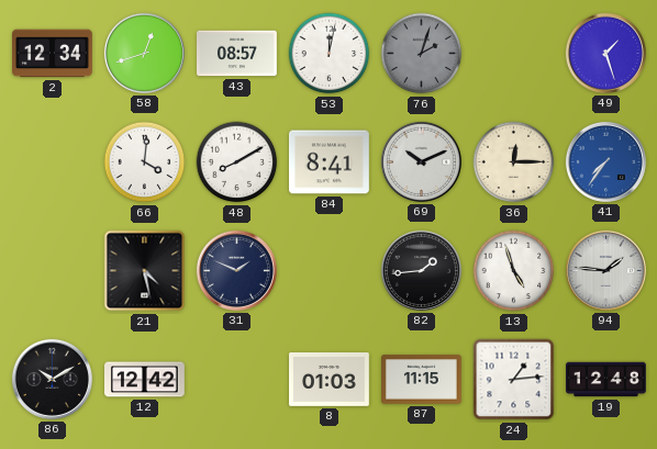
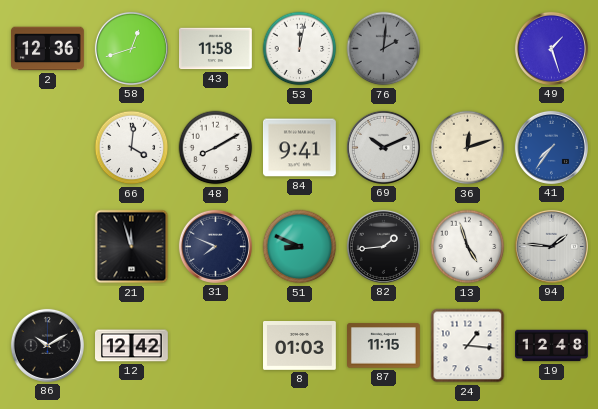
2: 12:34 -> 12:36
43: 08:57 -> 11:58
76: 2:03 -> 2:01
84: 8:41 -> 9:41
36: 12:15 -> 12:12
21: 4:28 -> 11:57
31: 1:49 -> 7:49
51: none -> 8:49
24: 1:14 -> 1:16
